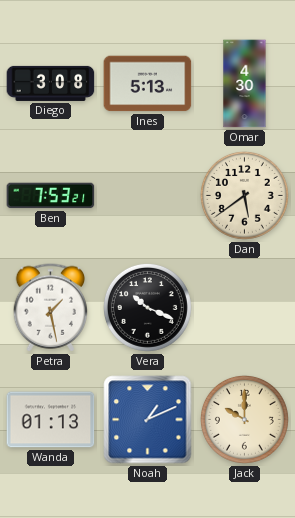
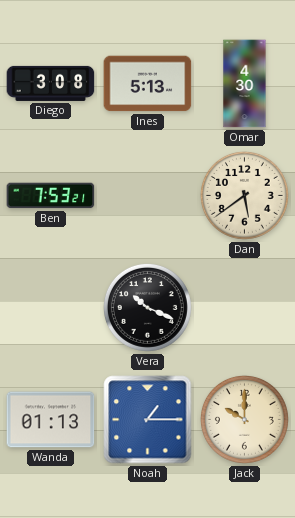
Petra: 1:28 -> none
Noah: 1:11 -> 1:15
